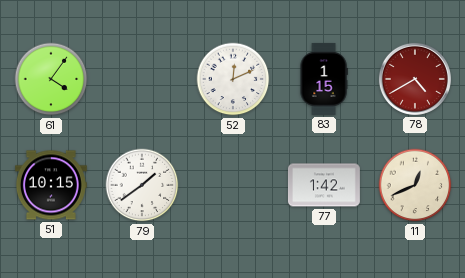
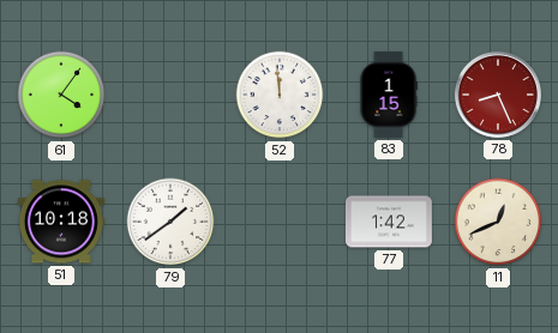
52: 12:11 -> 11:59
78: 4:40 -> 8:26
51: 10:15 -> 10:18
